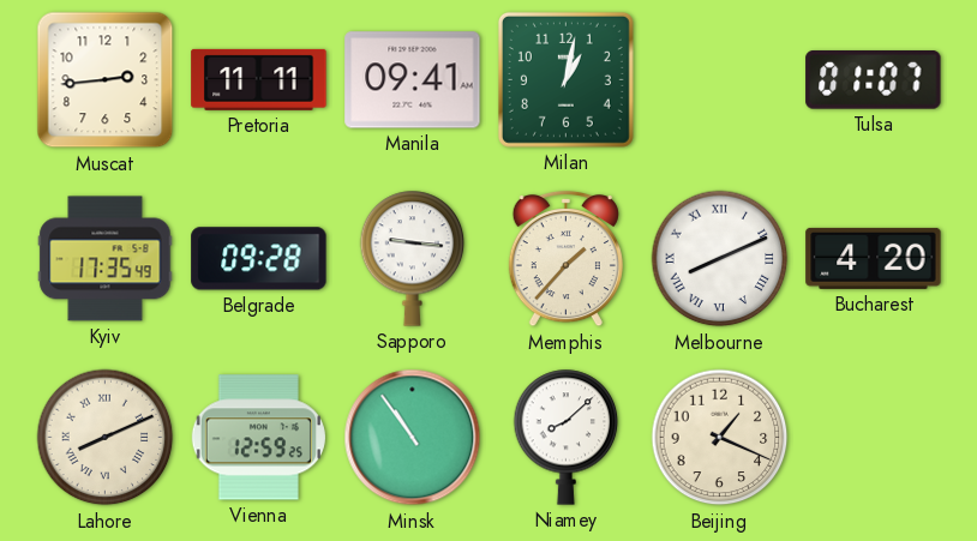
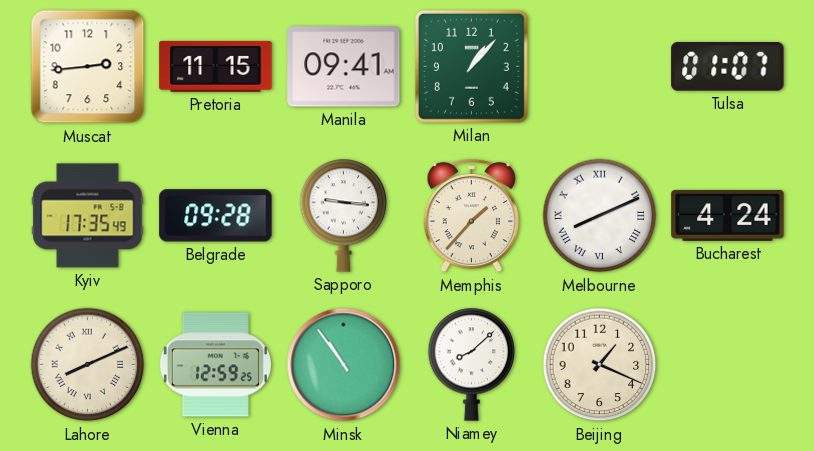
Pretoria: 11:11 -> 11:15
Milan: 1:02 -> 1:07
Bucharest: 4:20 -> 4:24
